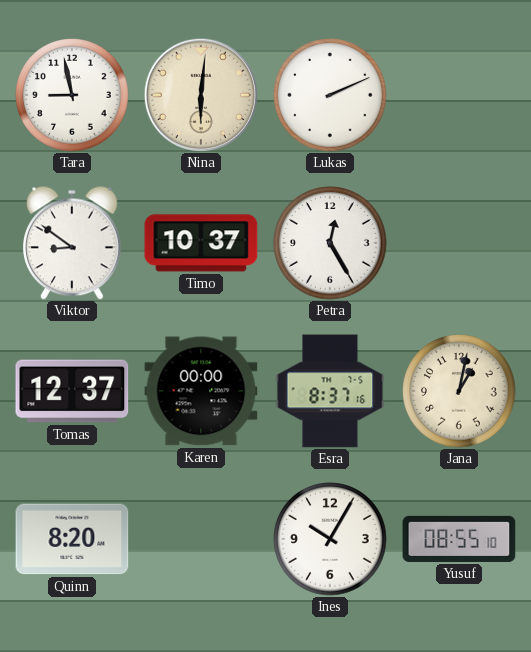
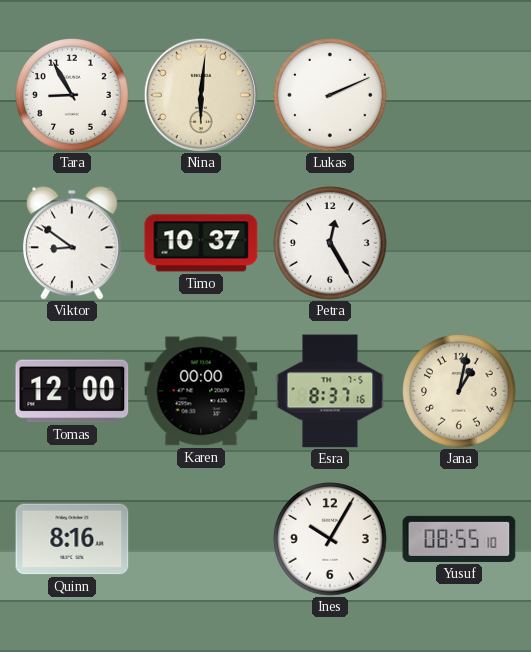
Tara: 8:58 -> 8:55
Tomas: 12:37 -> 12:00
Quinn: 8:20 -> 8:16
